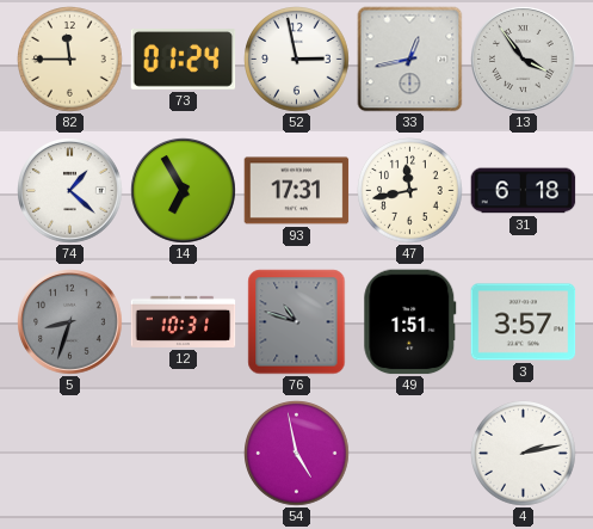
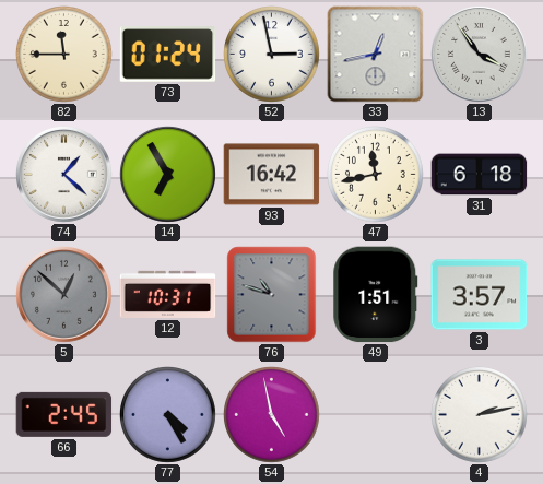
93: 17:31 -> 16:42
5: 8:33 -> 12:52
66: none -> 2:45
77: none -> 4:25
